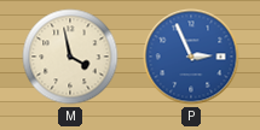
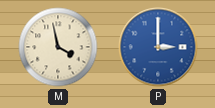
P: 2:56 -> 3:00
